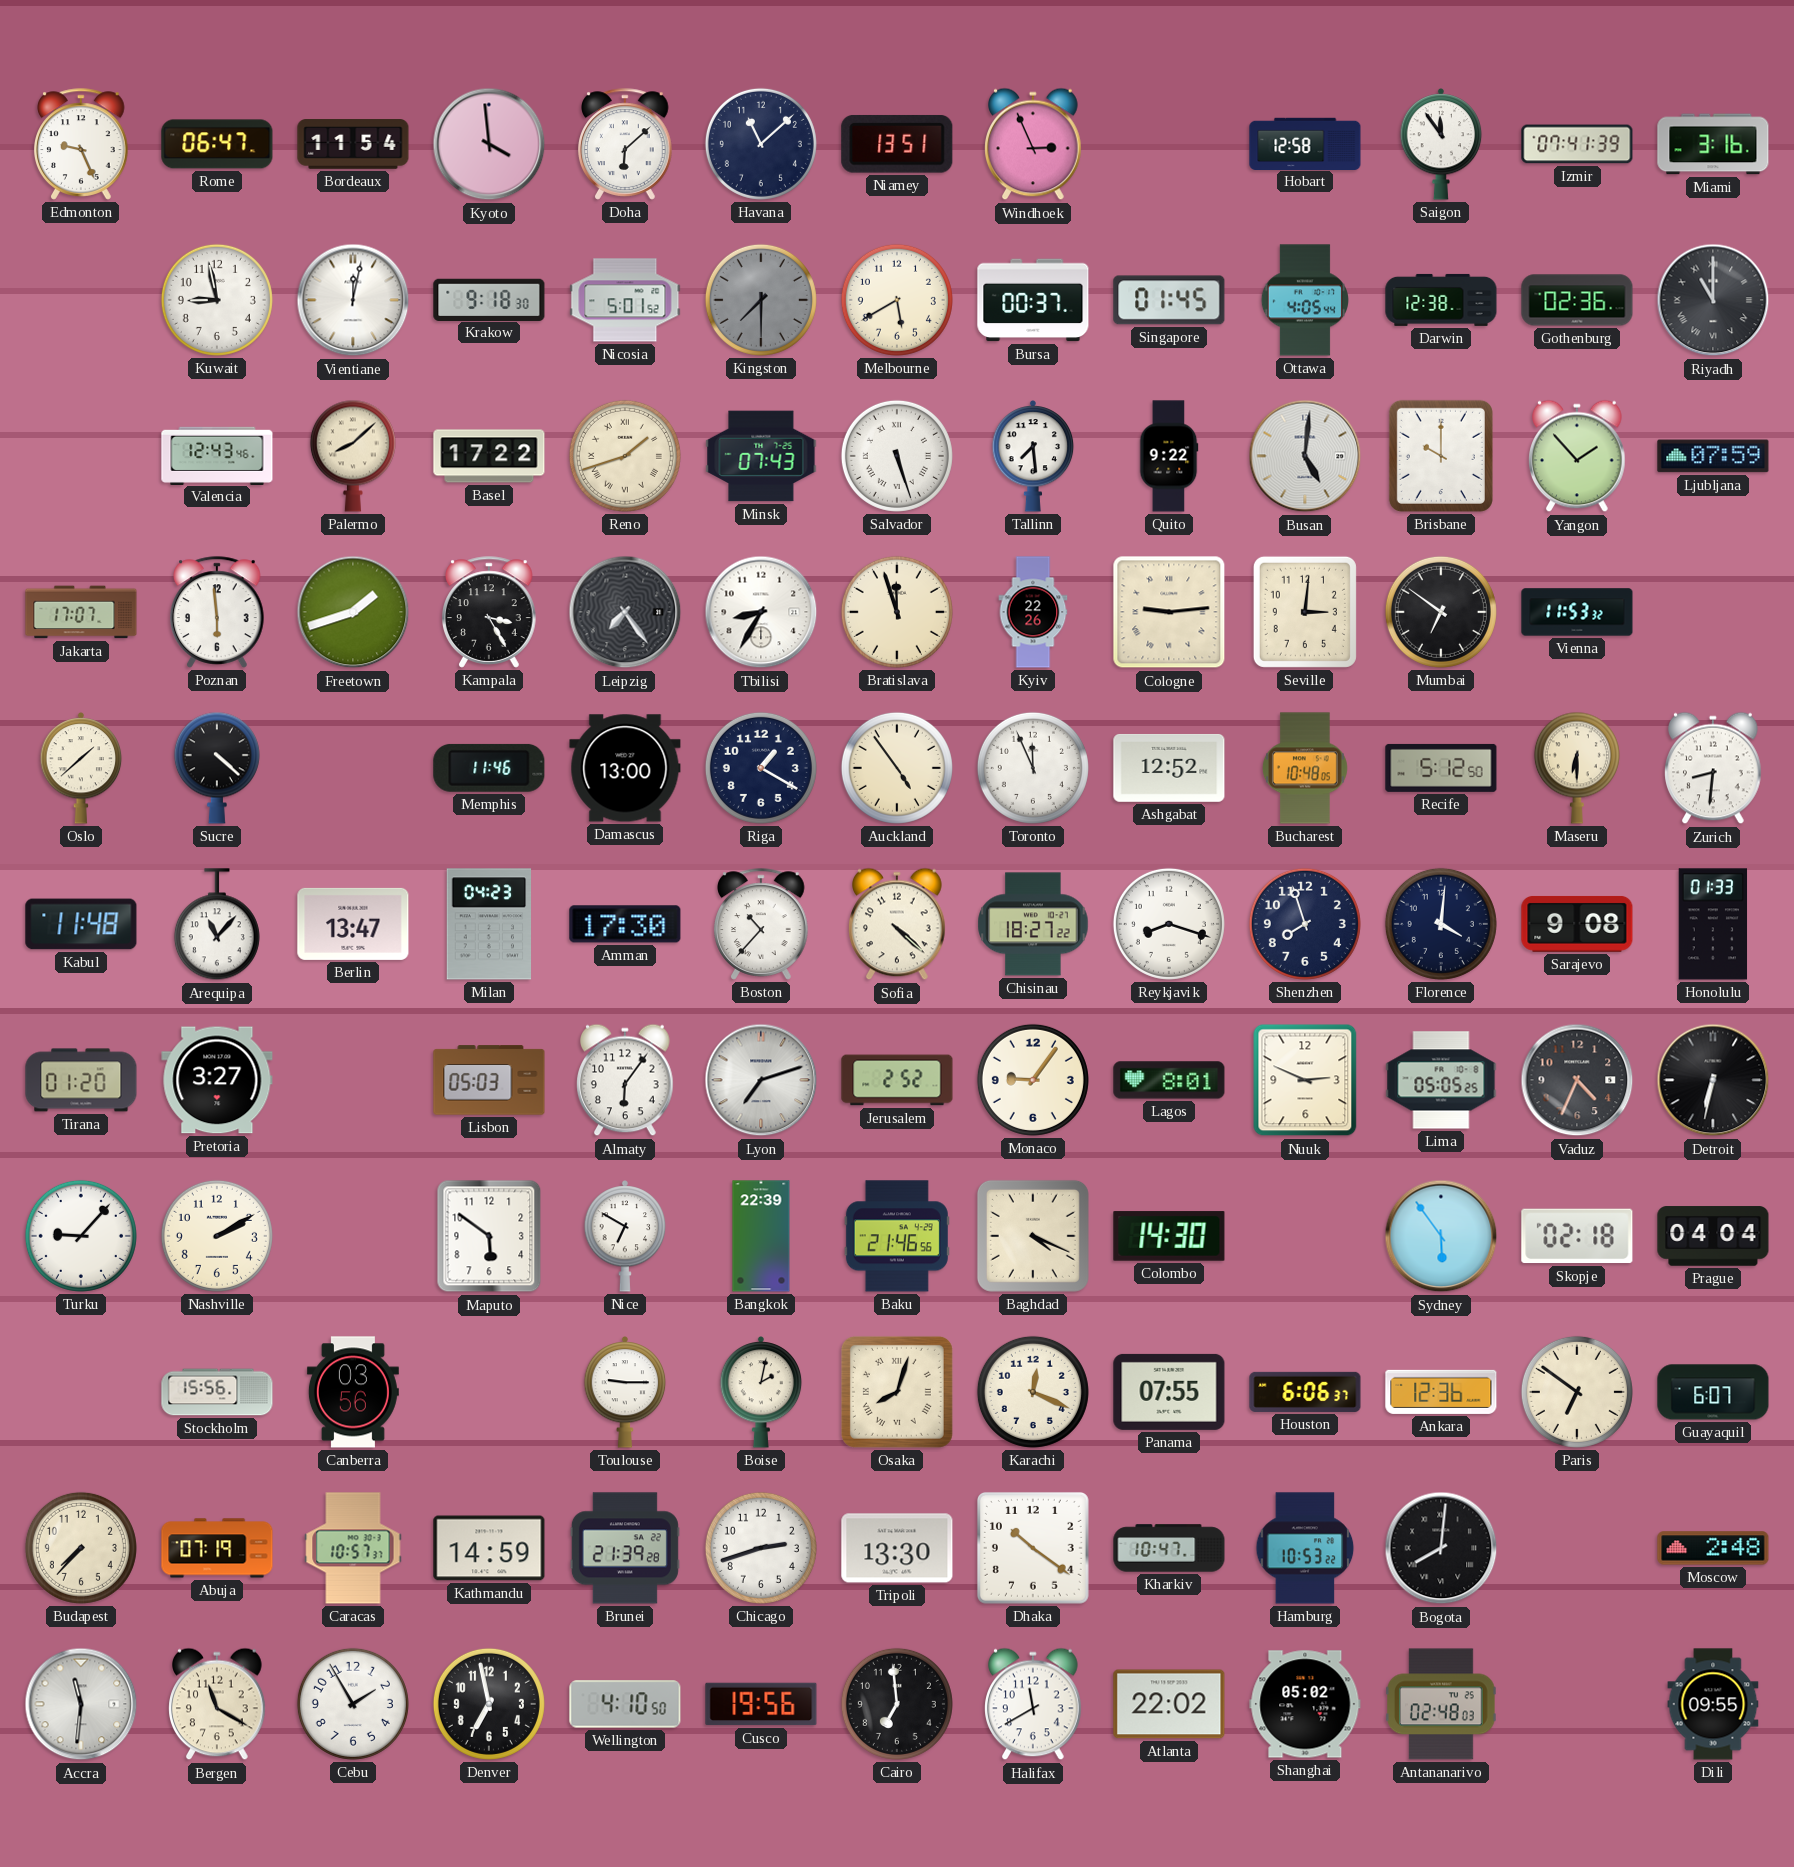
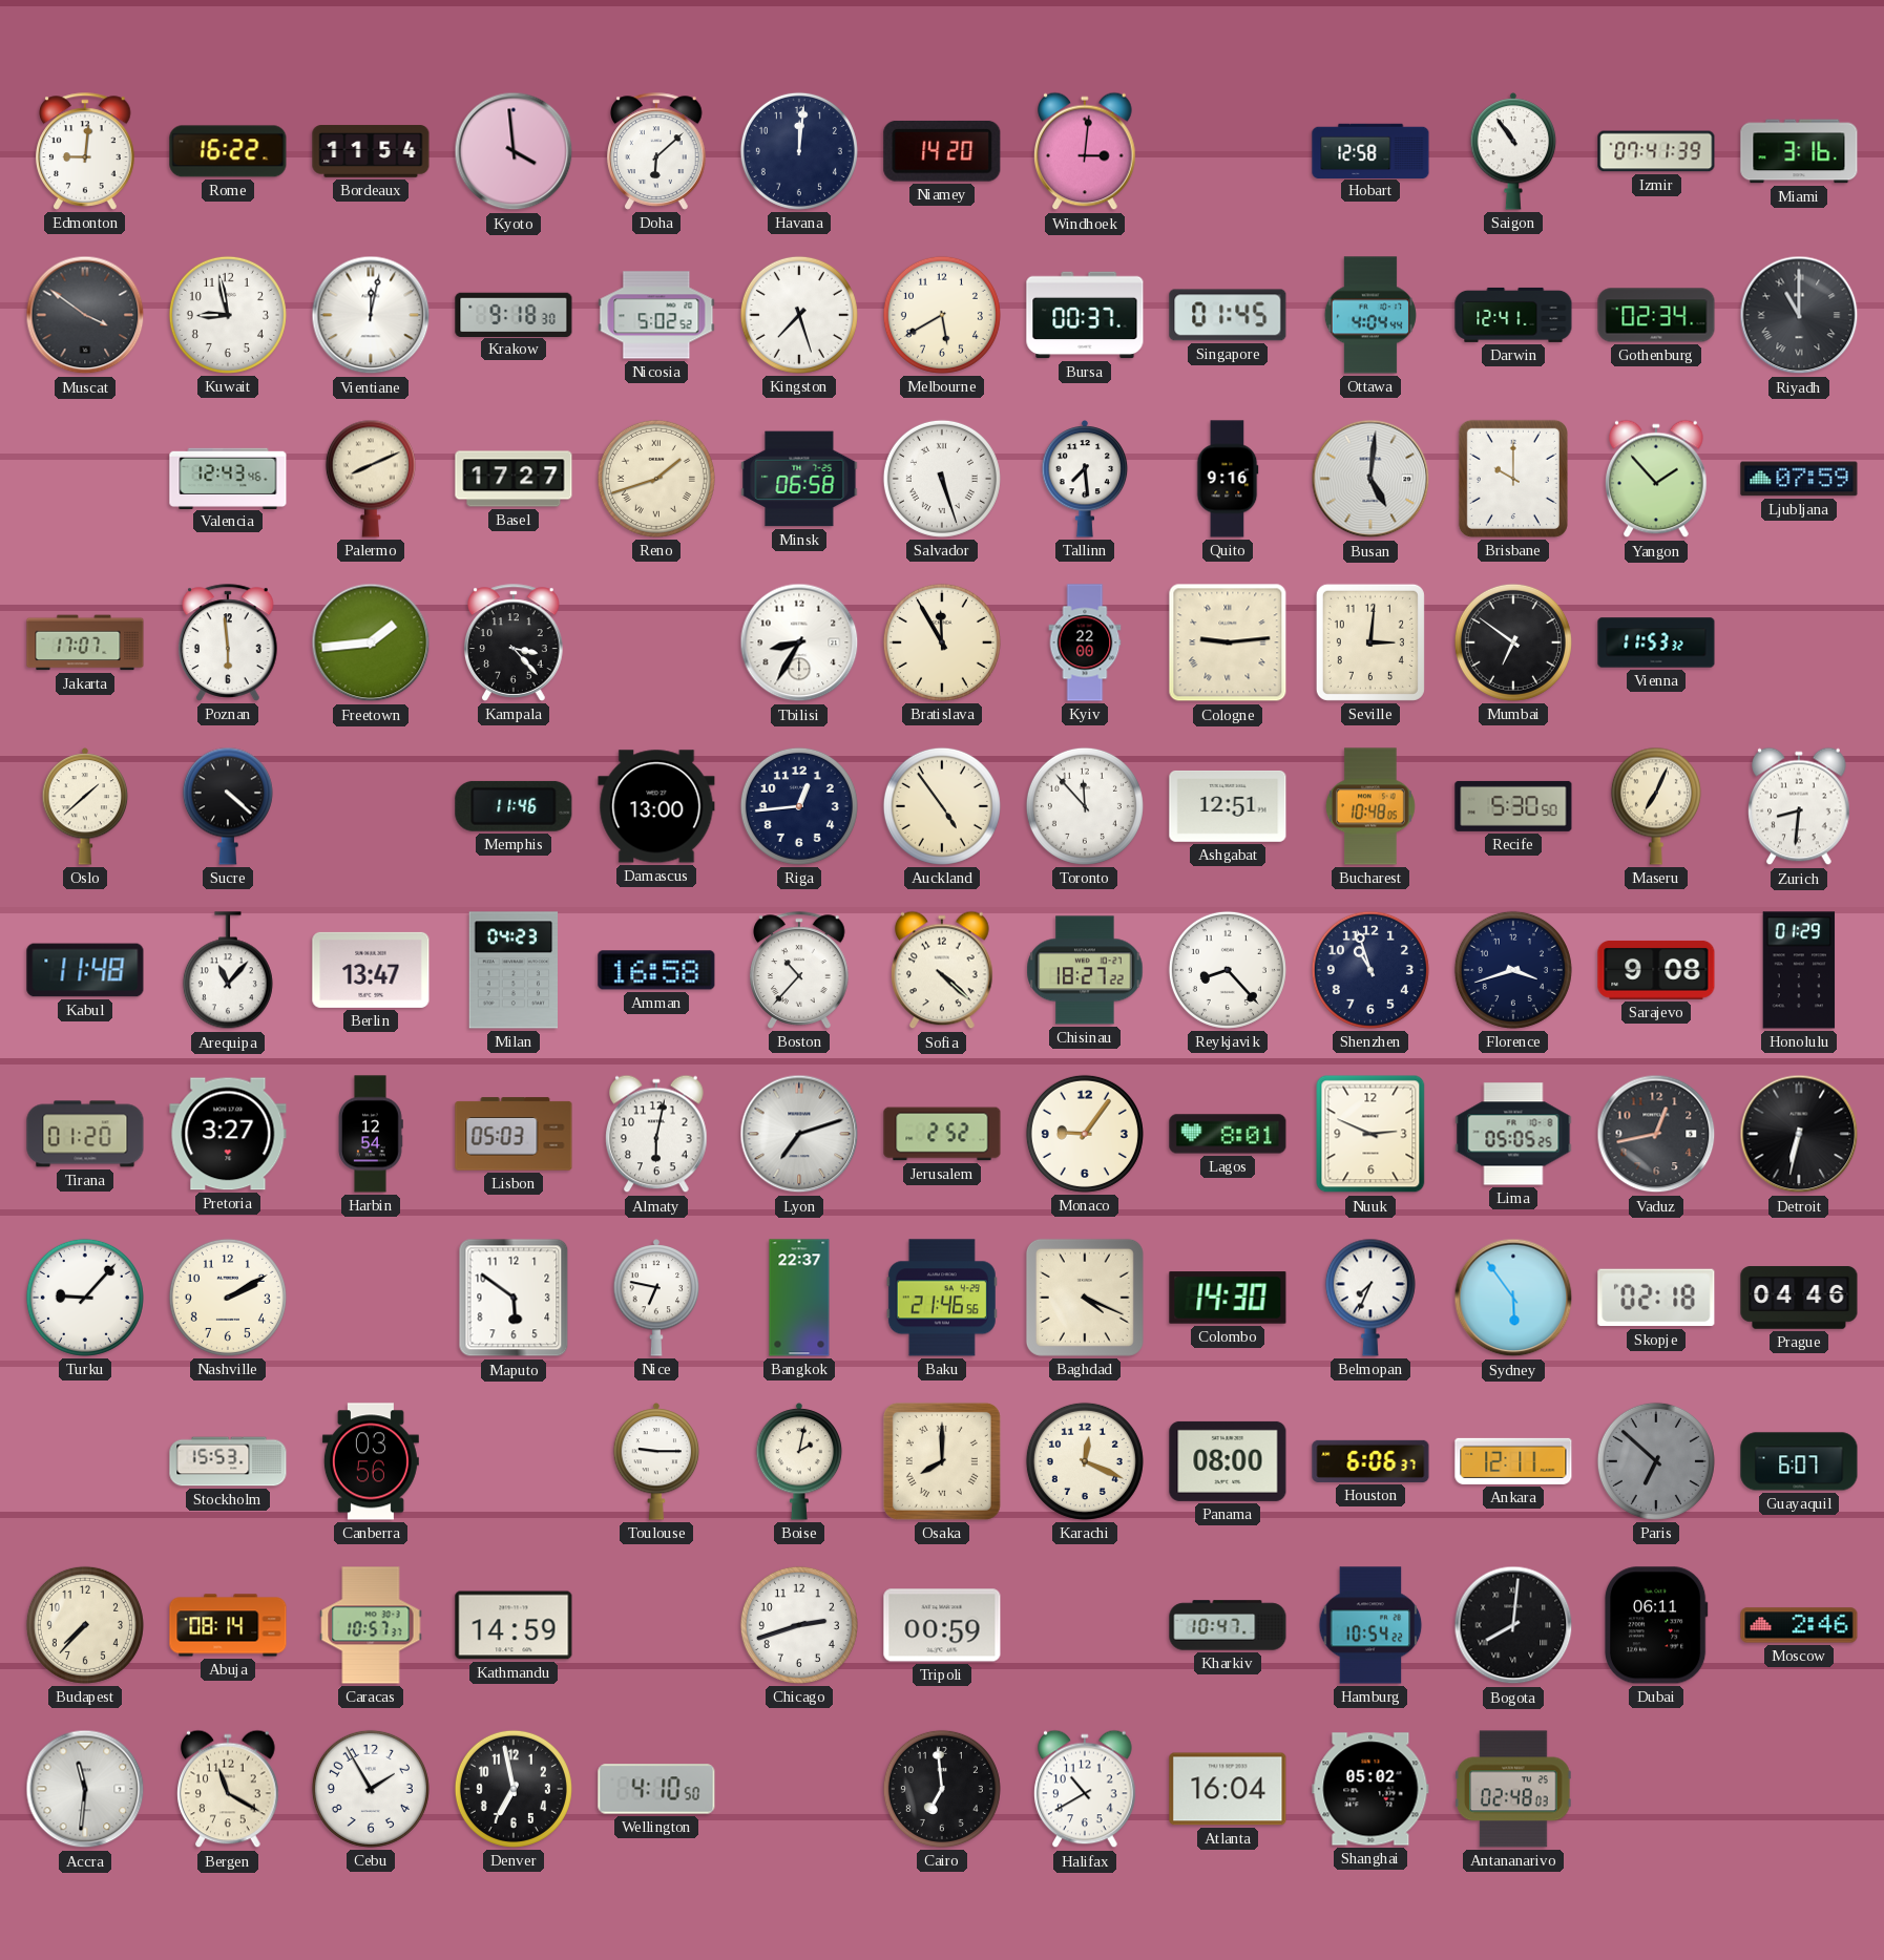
Edmonton: 9:26 -> 9:01
Rome: 06:47 -> 16:22
Havana: 11:08 -> 12:01
Niamey: 13:51 -> 14:20
Windhoek: 2:56 -> 3:01
Saigon: 11:54 -> 10:54
Muscat: none -> 3:51
Nicosia: 5:01 -> 5:02
Kingston: 7:30 -> 7:27
Kingston dial: grey -> white
Ottawa: 4:05 -> 4:04
Darwin: 12:38 -> 12:41
Gothenburg: 02:36 -> 02:34
Palermo: 8:08 -> 8:11
Basel: 17:22 -> 17:27
Minsk: 07:43 -> 06:58
Quito: 9:22 -> 9:16
Freetown: 1:42 -> 1:44
Kampala: 3:25 -> 3:23
Leipzig: 7:24 -> none
Bratislava: 11:57 -> 11:55
Kyiv: 22:26 -> 22:00
Riga: 1:20 -> 12:44
Toronto: 11:56 -> 11:53
Ashgabat: 12:52 -> 12:51
Recife: 5:12 -> 5:30
Maseru: 6:30 -> 7:04
Amman: 17:30 -> 16:58
Reykjavik: 8:18 -> 8:23
Shenzhen: 7:57 -> 10:57
Florence: 4:01 -> 3:42
Honolulu: 01:33 -> 01:29
Harbin: none -> 12:54
Almaty: 6:06 -> 6:02
Vaduz: 4:34 -> 12:43
Nice: 6:50 -> 6:47
Bangkok: 22:39 -> 22:37
Belmopan: none -> 7:34
Prague: 04:04 -> 04:46
Stockholm: 15:56 -> 15:53
Osaka: 8:03 -> 8:00
Panama: 07:55 -> 08:00
Ankara: 12:36 -> 12:11
Paris: 6:51 -> 6:52
Paris dial: cream -> grey
Abuja: 07:19 -> 08:14
Brunei: 21:39 -> none
Tripoli: 13:30 -> 00:59
Dhaka: 10:21 -> none
Hamburg: 10:53 -> 10:54
Dubai: none -> 06:11
Moscow: 2:48 -> 2:46
Cusco: 19:56 -> none
Halifax: 11:40 -> 10:40
Atlanta: 22:02 -> 16:04
Dili: 09:55 -> none
